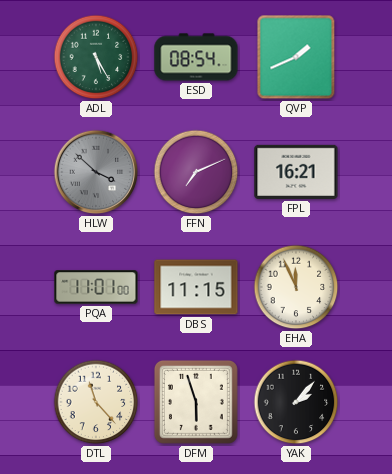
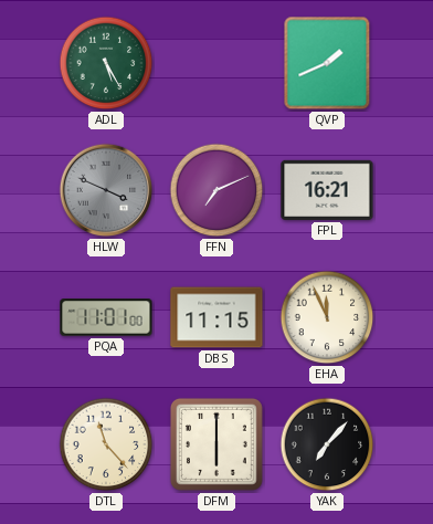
ESD: 08:54 -> none
HLW: 3:52 -> 3:49
DFM: 5:57 -> 6:00
YAK: 2:07 -> 7:07
